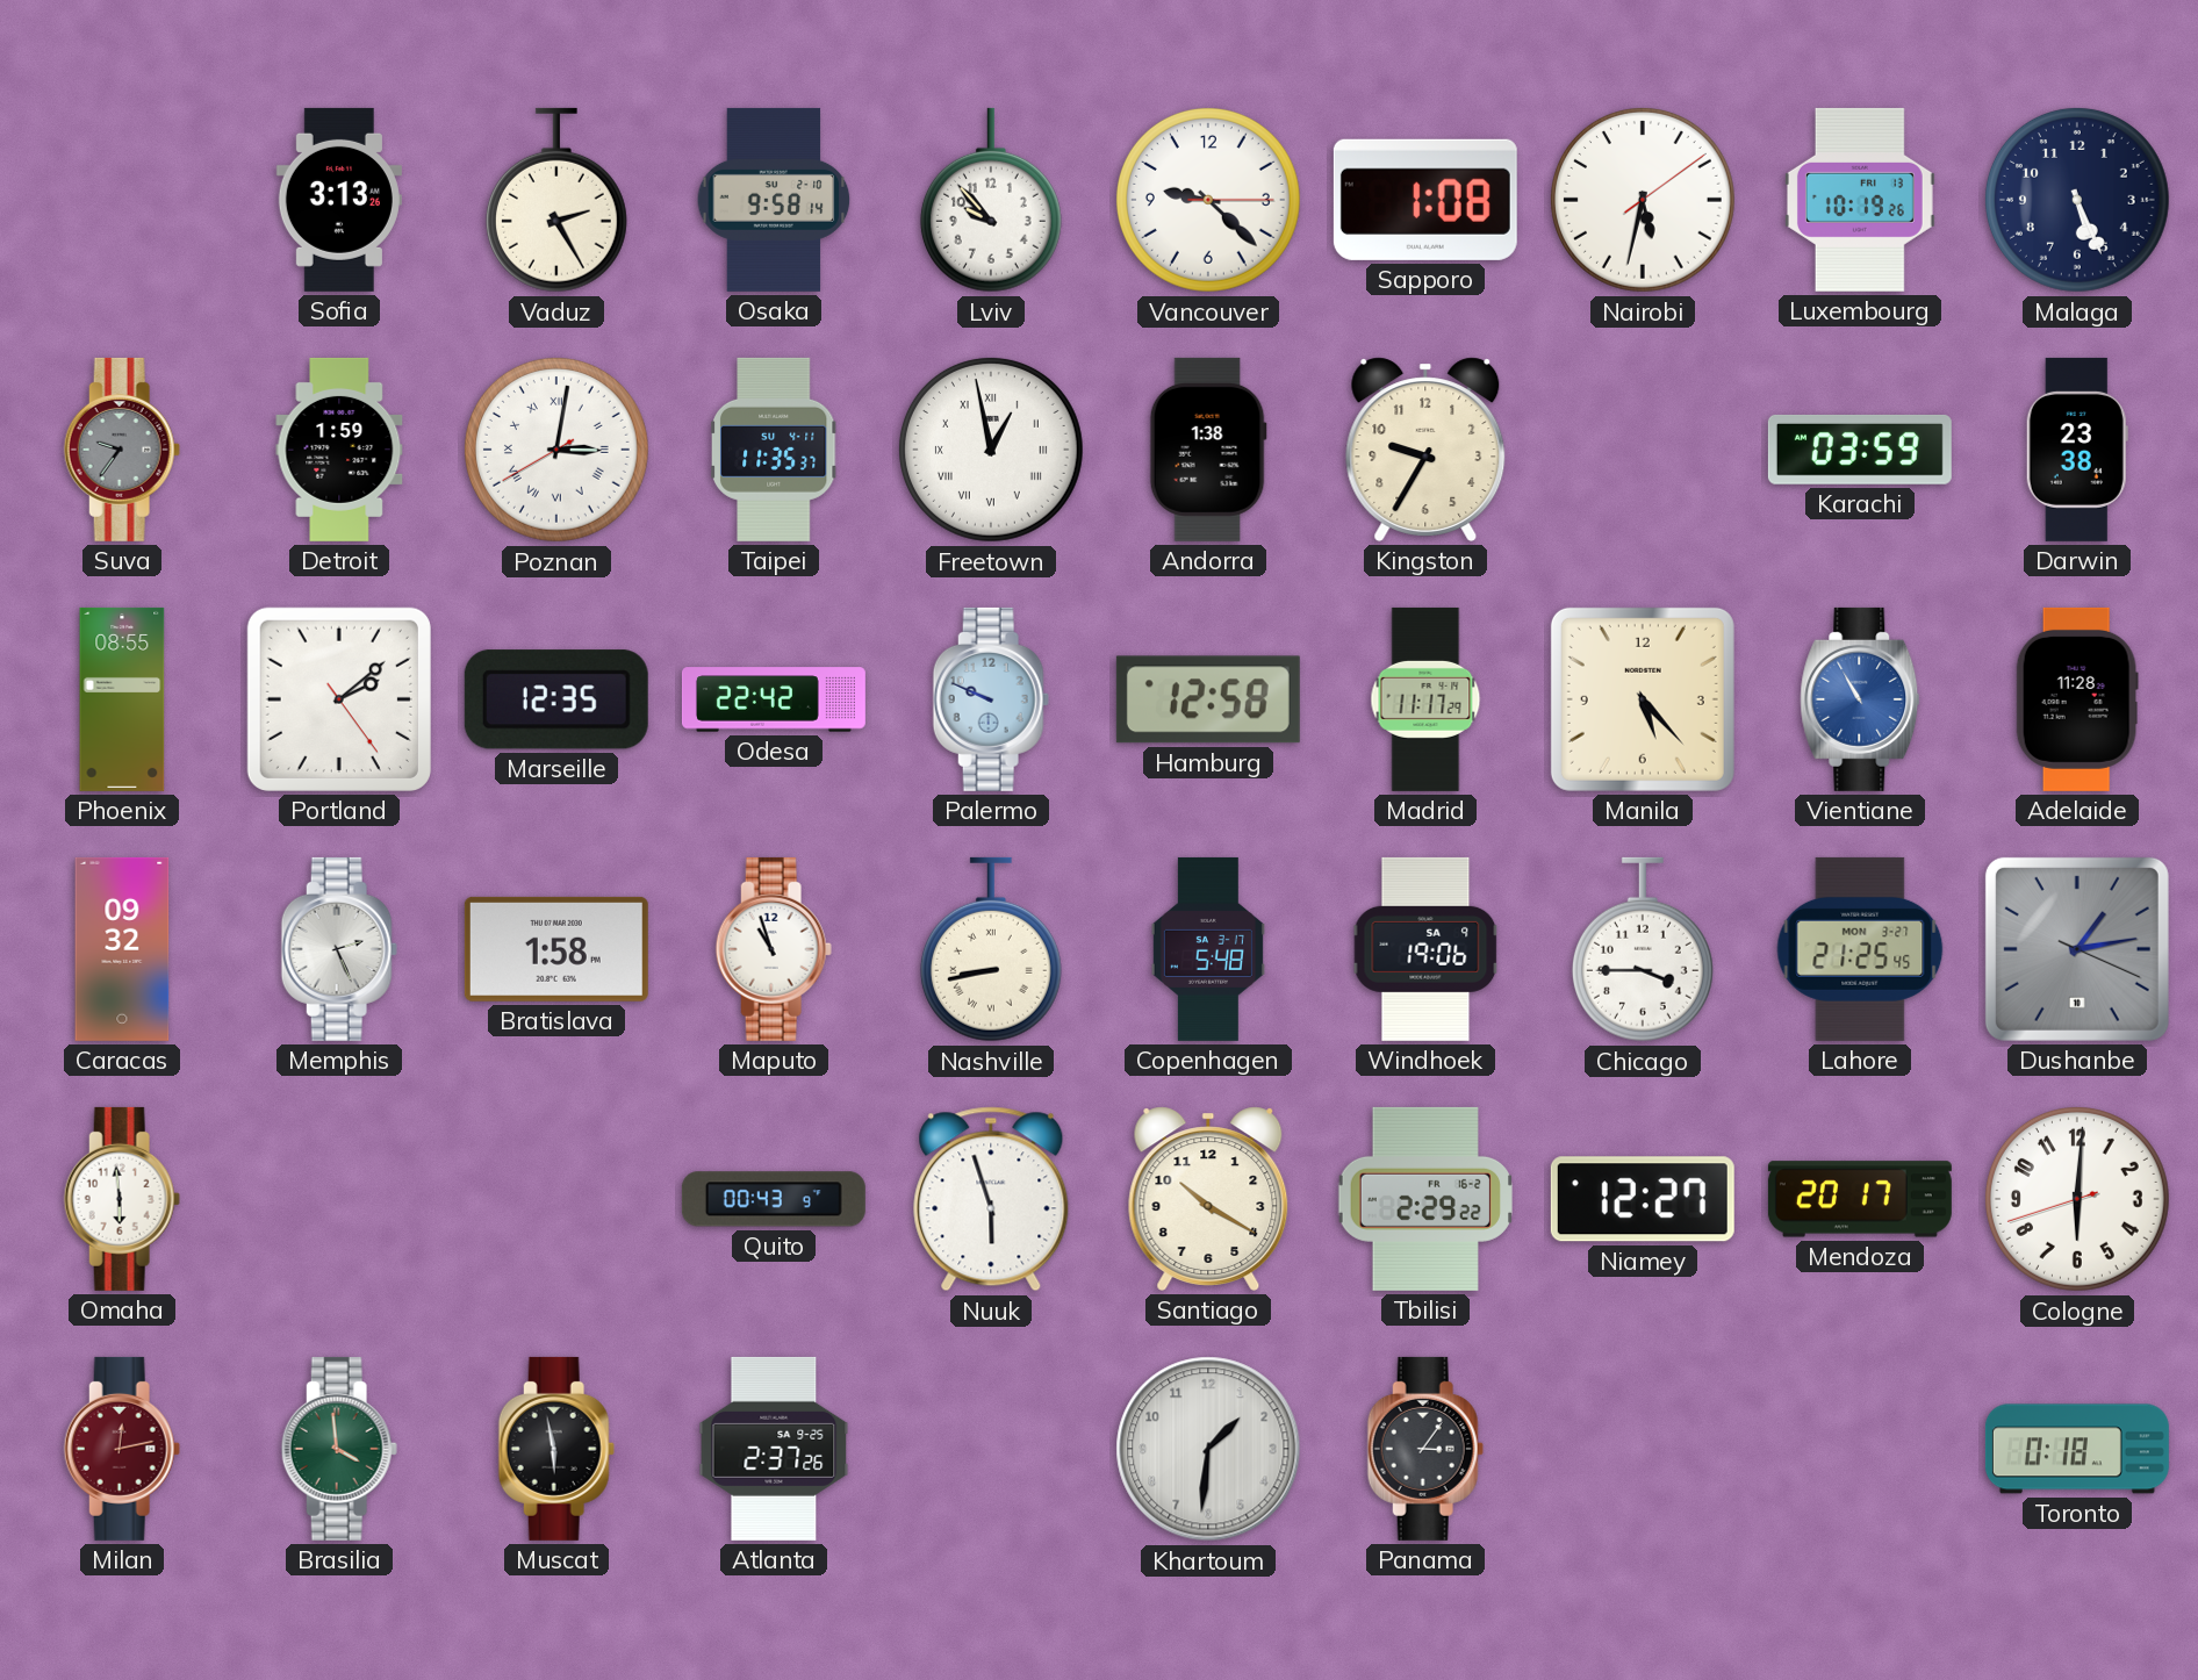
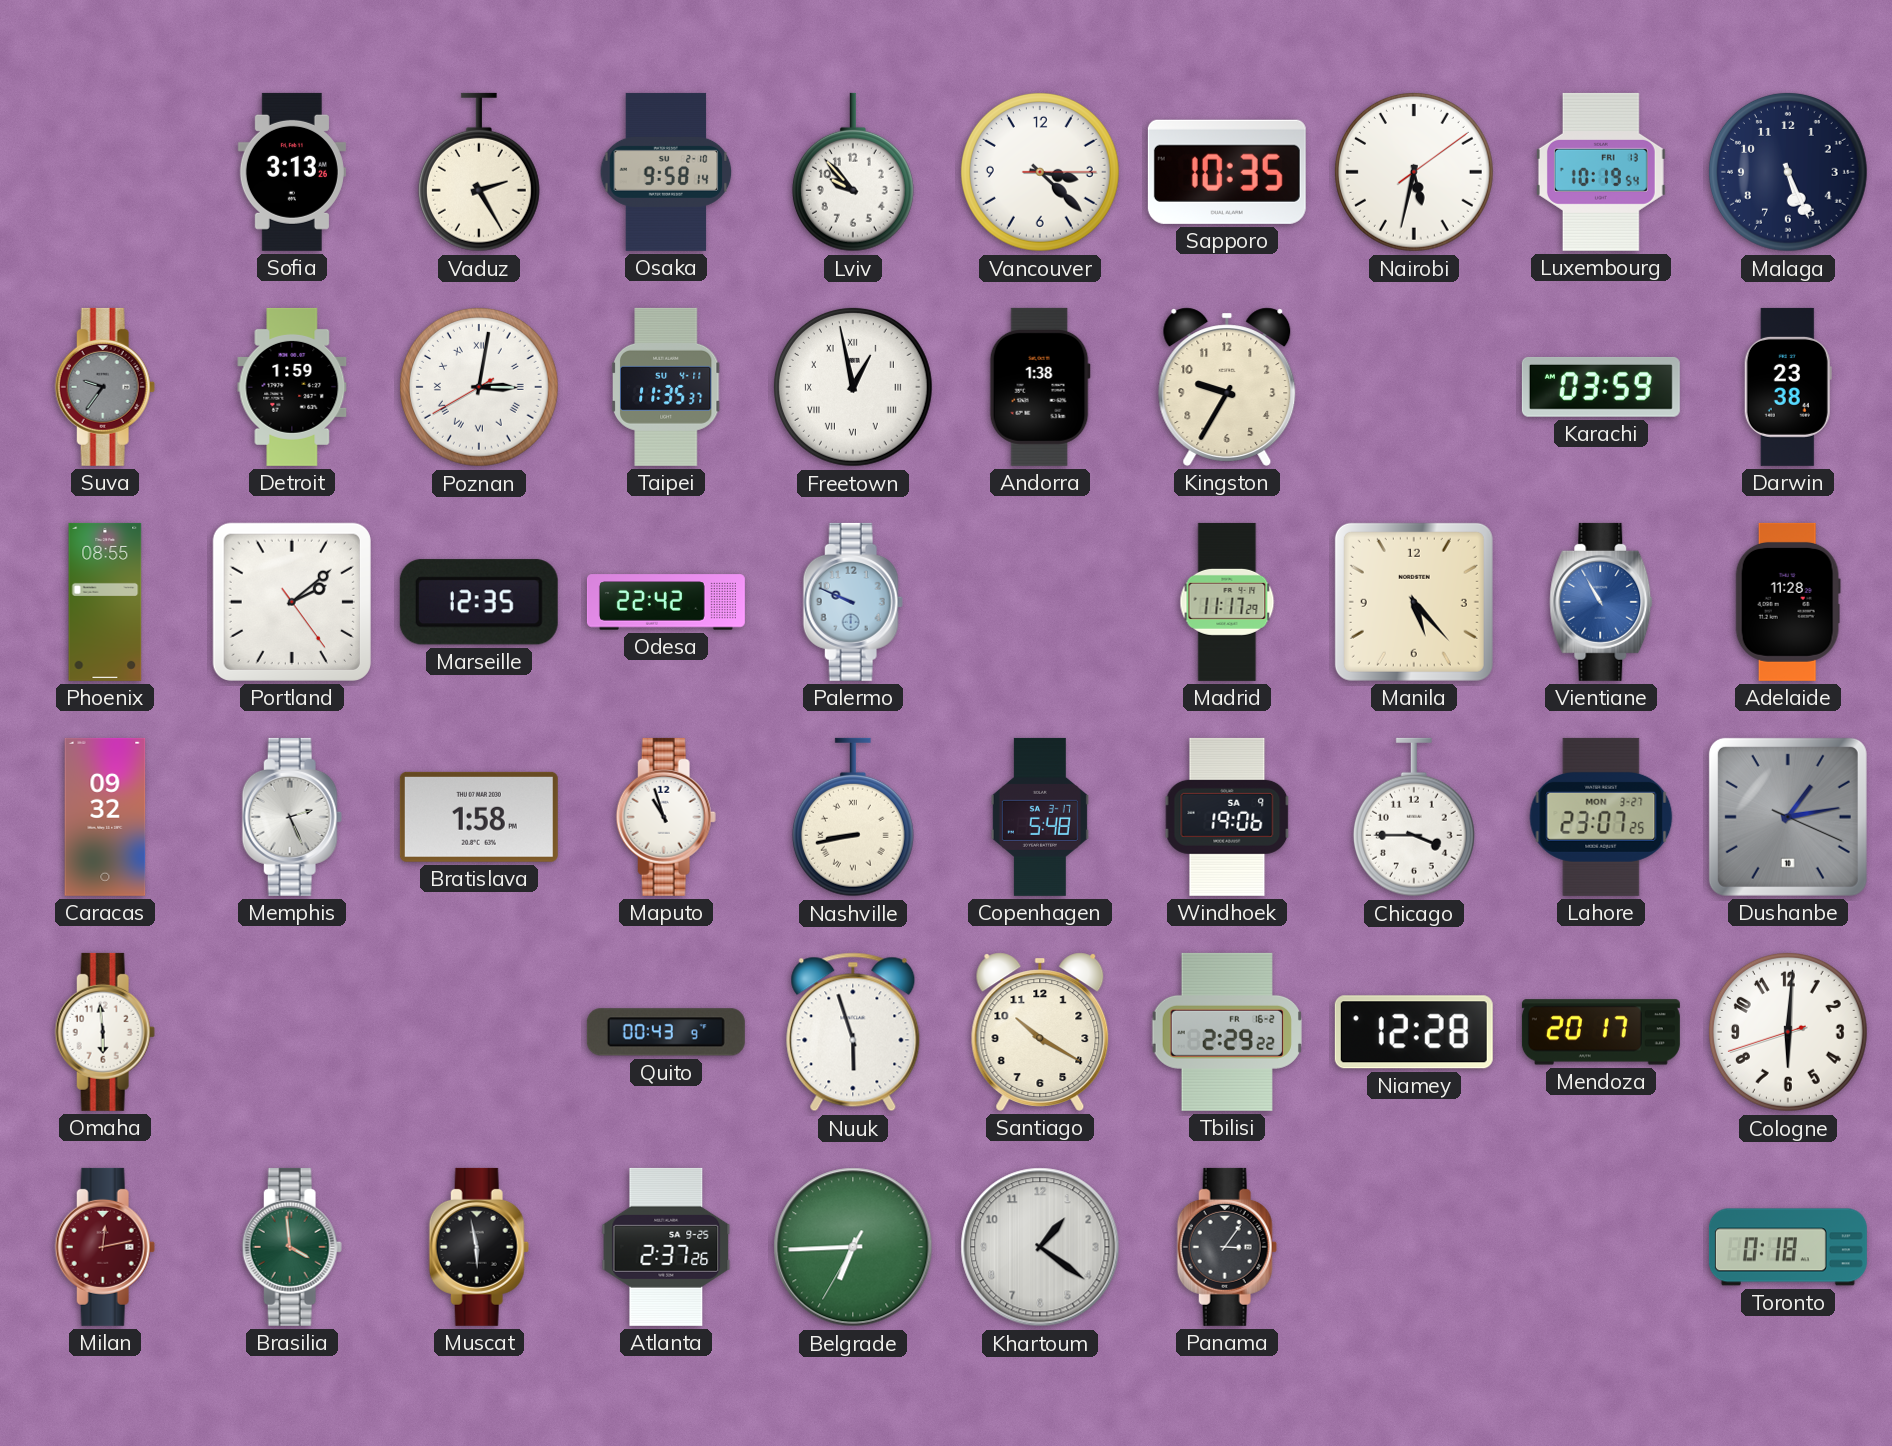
Vancouver: 9:22 -> 3:22
Sapporo: 1:08 -> 10:35
Luxembourg: 10:19:26 -> 10:19:54
Hamburg: 12:58 -> none
Lahore: 21:25 -> 23:07
Niamey: 12:27 -> 12:28
Belgrade: none -> 6:44
Khartoum: 1:31 -> 1:21
